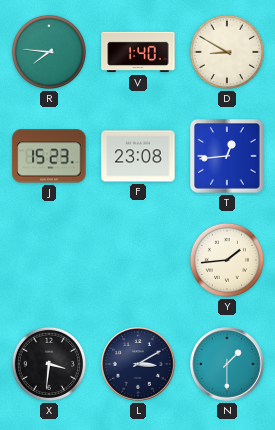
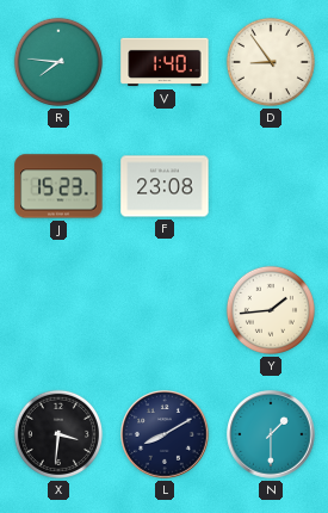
D: 8:50 -> 8:54
T: 12:44 -> none
L: 3:10 -> 8:10
